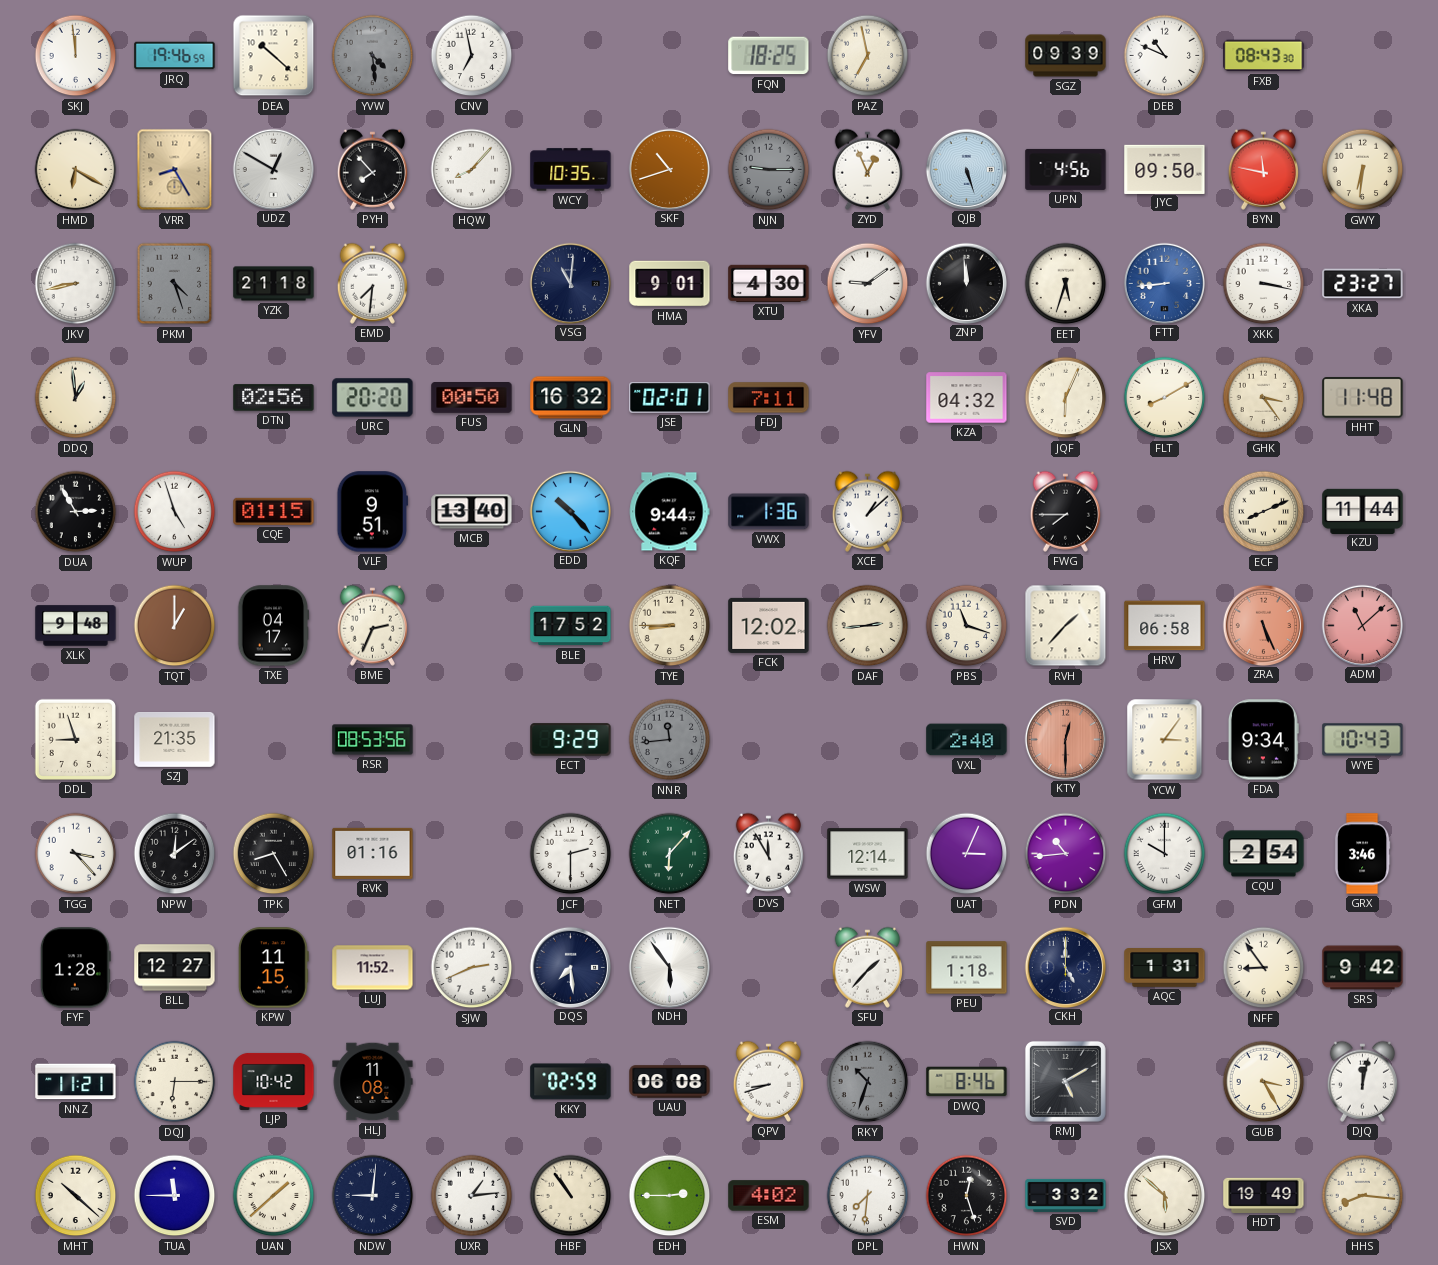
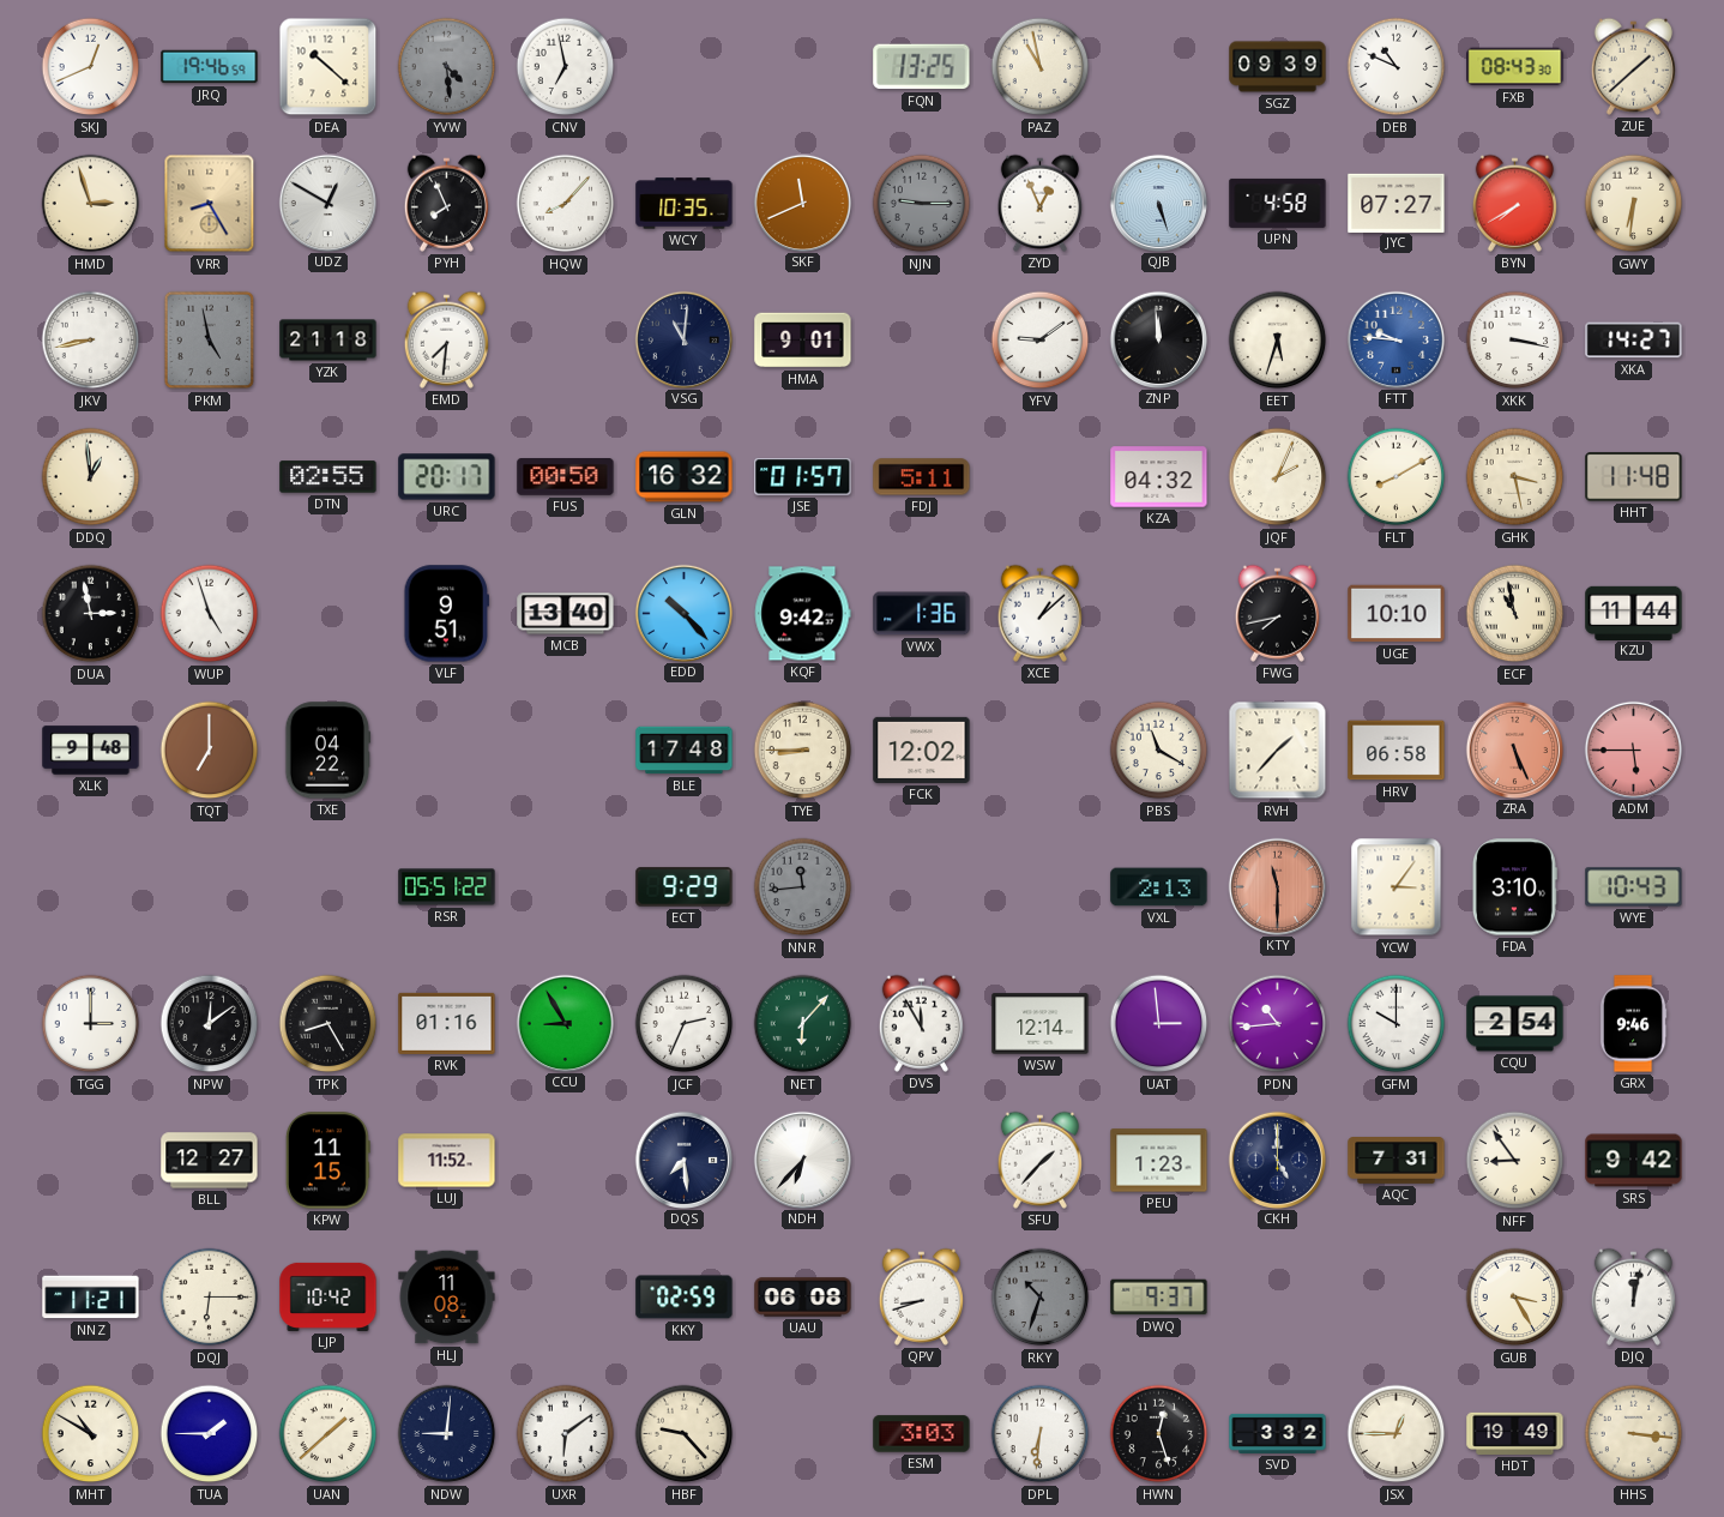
SKJ: 11:59 -> 12:41
FQN: 18:25 -> 13:25
PAZ: 6:58 -> 10:58
ZUE: none -> 1:38
HMD: 6:20 -> 2:57
PYH: 7:53 -> 7:56
SKF: 10:42 -> 11:41
UPN: 4:56 -> 4:58
JYC: 09:50 -> 07:27
BYN: 11:47 -> 7:40
PKM: 4:27 -> 4:58
XTU: 4:30 -> none
FTT: 8:44 -> 9:46
XKA: 23:27 -> 14:27
DTN: 02:56 -> 02:55
URC: 20:20 -> 20:17
JSE: 02:01 -> 01:57
FDJ: 7:11 -> 5:11
JQF: 6:04 -> 2:04
GHK: 3:24 -> 3:28
DUA: 2:55 -> 2:58
CQE: 01:15 -> none
KQF: 9:44 -> 9:42
FWG: 7:45 -> 7:43
UGE: none -> 10:10
ECF: 8:11 -> 10:58
TQT: 1:00 -> 7:00
TXE: 04:17 -> 04:22
BME: 2:34 -> none
BLE: 17:52 -> 17:48
DAF: 2:44 -> none
PBS: 11:18 -> 11:20
ADM: 11:08 -> 5:45
DDL: 8:57 -> none
SZJ: 21:35 -> none
RSR: 08:53 -> 05:51
VXL: 2:40 -> 2:13
KTY: 12:30 -> 11:30
FDA: 9:34 -> 3:10
TGG: 3:23 -> 3:00
CCU: none -> 8:55
JCF: 2:30 -> 2:34
UAT: 3:04 -> 2:59
GRX: 3:46 -> 9:46
FYF: 1:28 -> none
SJW: 2:41 -> none
NDH: 5:54 -> 6:37
PEU: 1:18 -> 1:23
AQC: 1:31 -> 7:31
DWQ: 8:46 -> 9:37
RMJ: 5:10 -> none
MHT: 10:22 -> 10:50
TUA: 11:45 -> 1:45
UXR: 1:14 -> 6:09
HBF: 10:54 -> 9:23
EDH: 2:45 -> none
ESM: 4:02 -> 3:03
DPL: 7:31 -> 6:31
JSX: 5:52 -> 12:45
HHS: 8:16 -> 3:16
